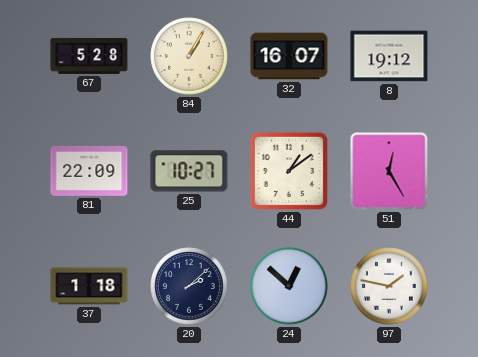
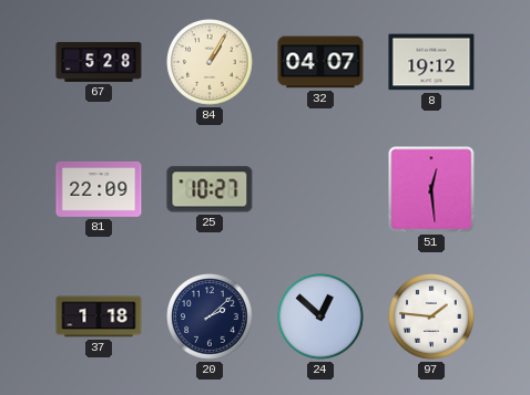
32: 16:07 -> 04:07
44: 1:09 -> none
51: 12:25 -> 12:29
97: 1:47 -> 1:46
